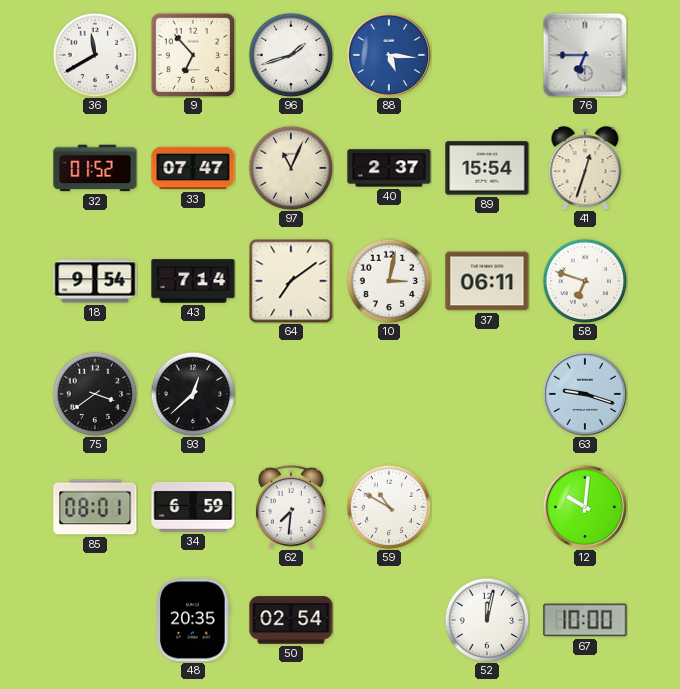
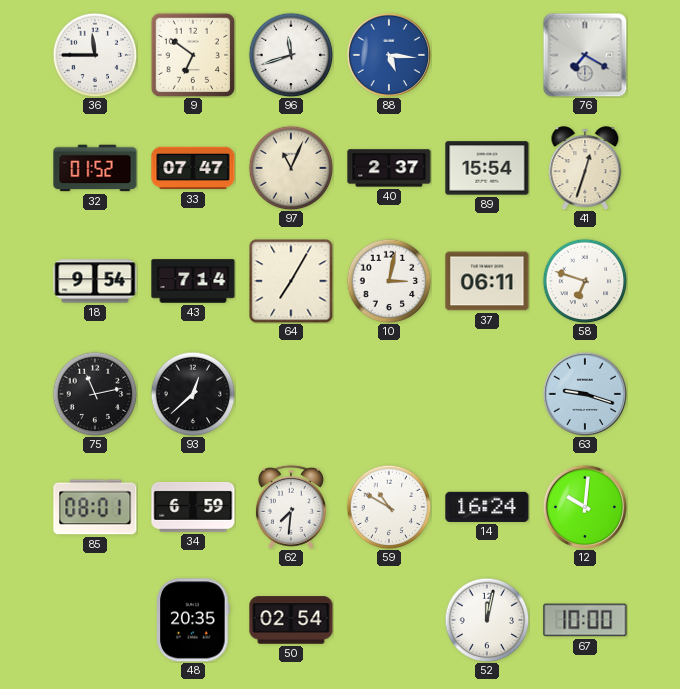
36: 11:40 -> 11:45
9: 6:53 -> 6:51
96: 1:42 -> 11:42
76: 6:45 -> 7:20
64: 7:09 -> 7:05
75: 3:39 -> 11:13
14: none -> 16:24
